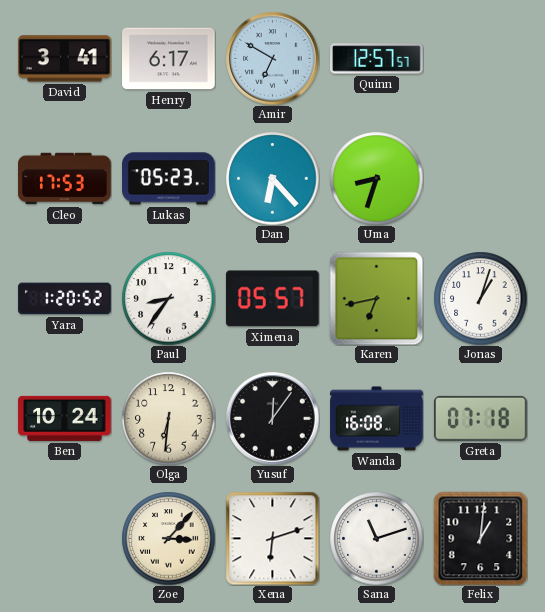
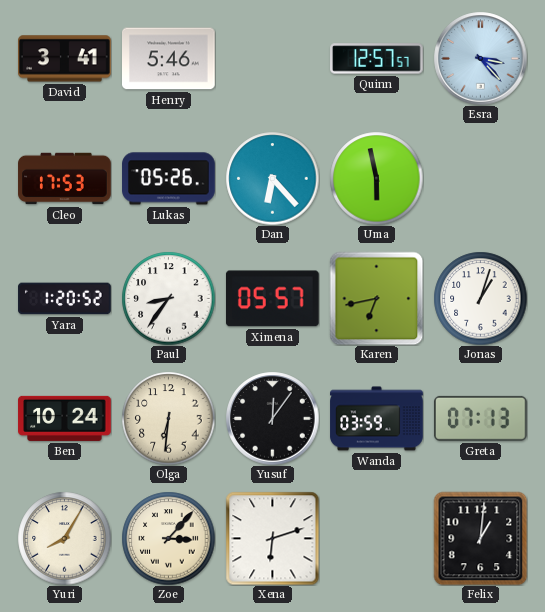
Henry: 6:17 -> 5:46
Amir: 6:50 -> none
Esra: none -> 3:23
Lukas: 05:23 -> 05:26
Uma: 8:33 -> 5:58
Wanda: 16:08 -> 03:59
Greta: 07:18 -> 07:13
Yuri: none -> 8:05
Sana: 11:12 -> none
